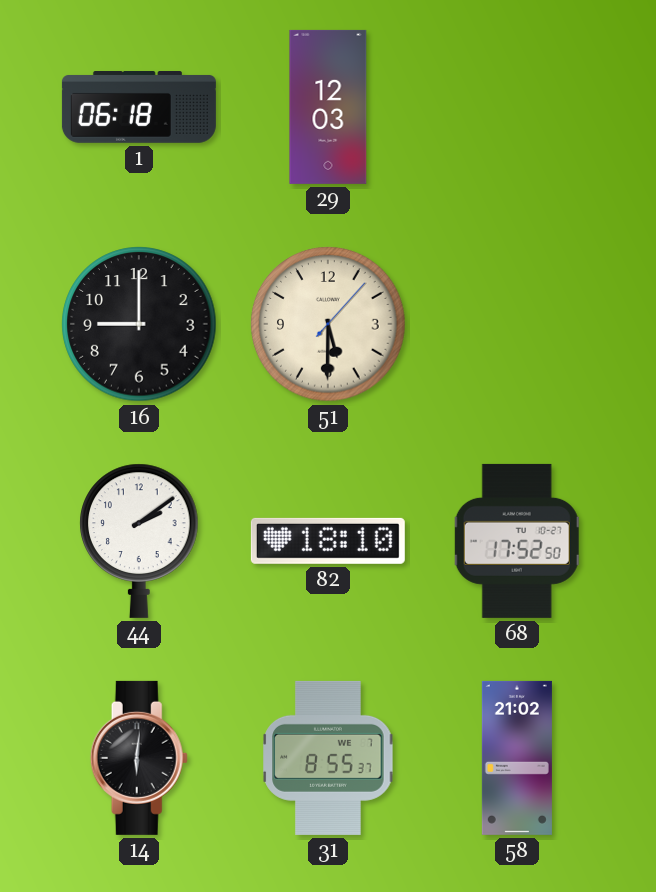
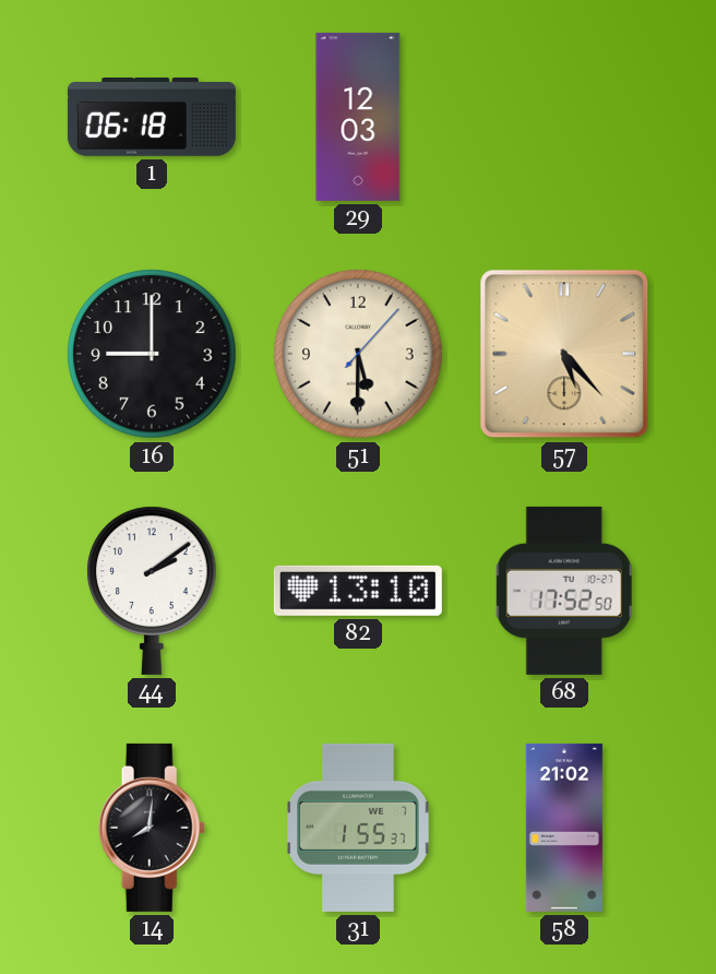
57: none -> 5:23
82: 18:10 -> 13:10
14: 6:01 -> 8:01
31: 8:55 -> 1:55
